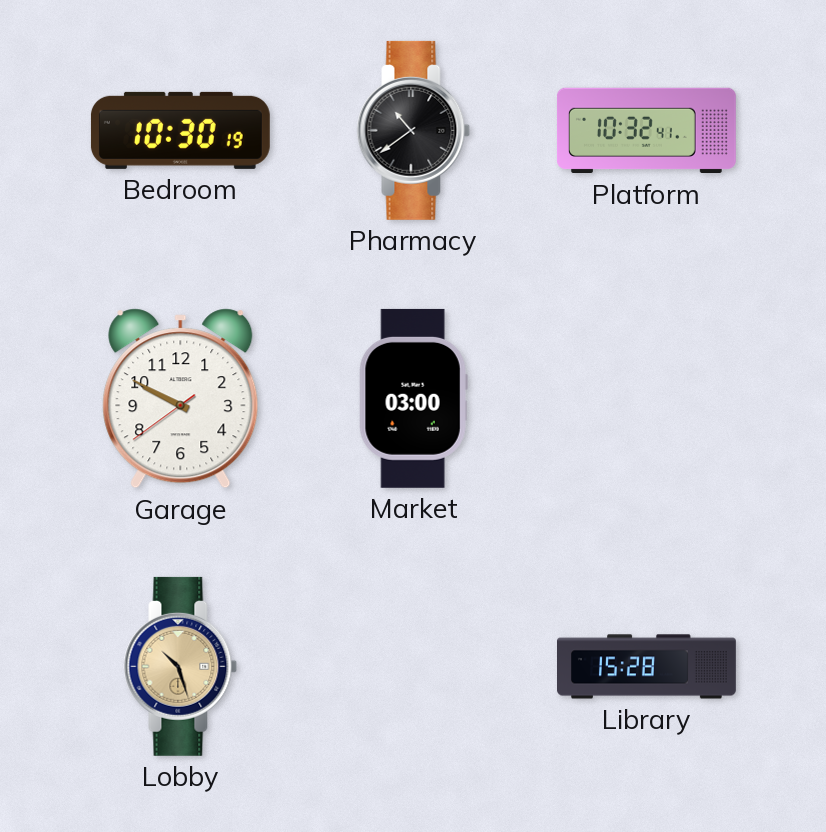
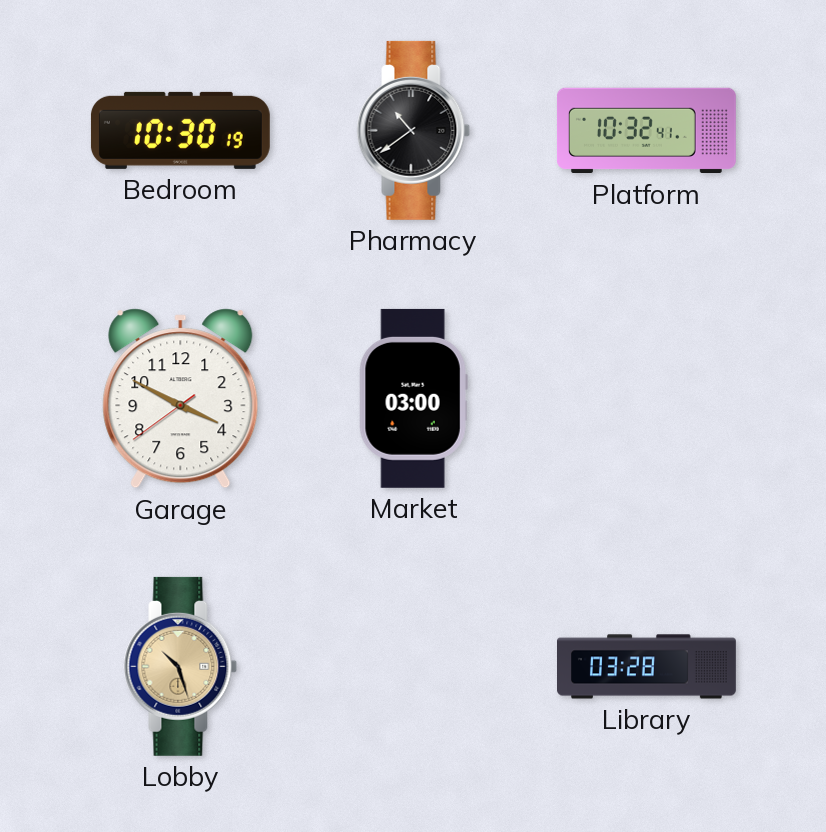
Garage: 9:49 -> 3:49
Library: 15:28 -> 03:28
